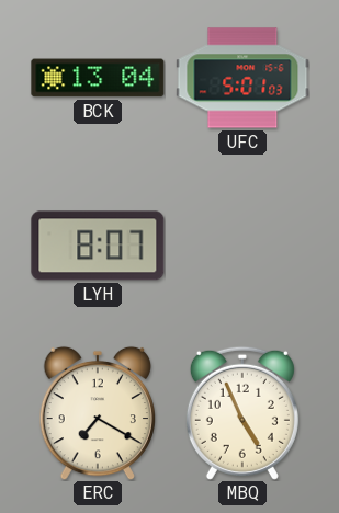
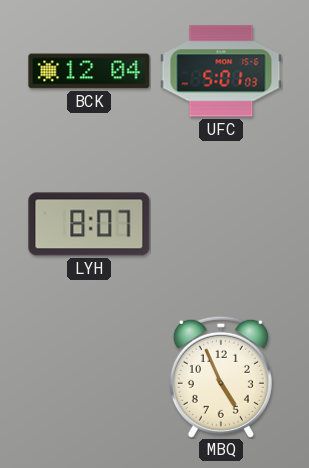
BCK: 13:04 -> 12:04
ERC: 7:20 -> none
